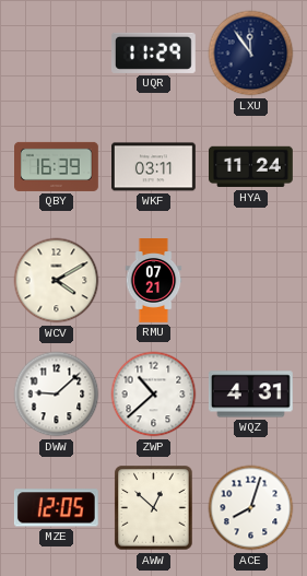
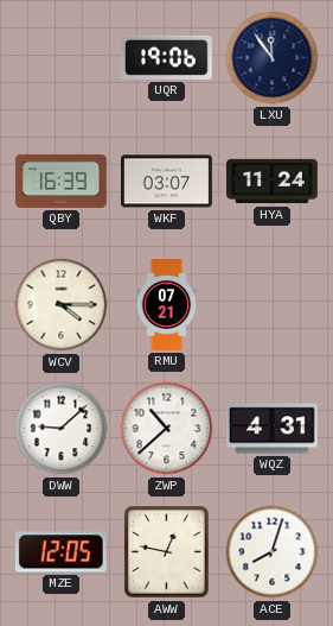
UQR: 11:29 -> 19:06
WKF: 03:11 -> 03:07
WCV: 4:10 -> 4:15
AWW: 12:52 -> 12:47
